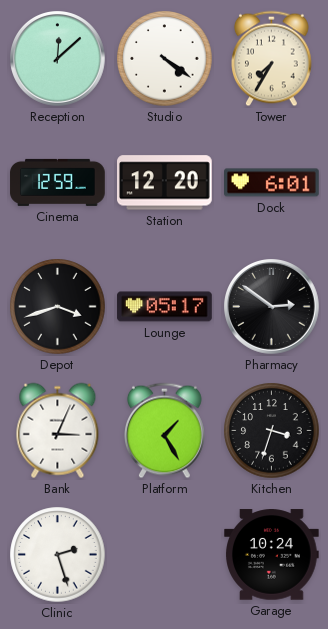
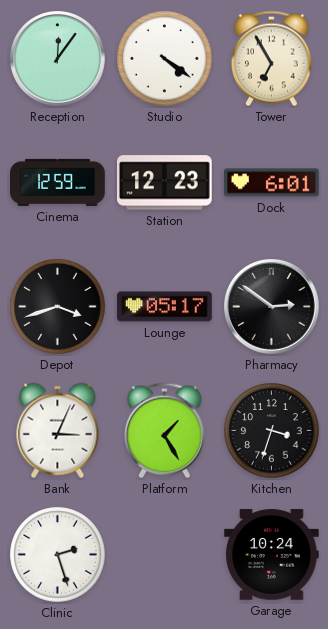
Reception: 12:08 -> 12:06
Tower: 7:35 -> 6:55
Station: 12:20 -> 12:23
